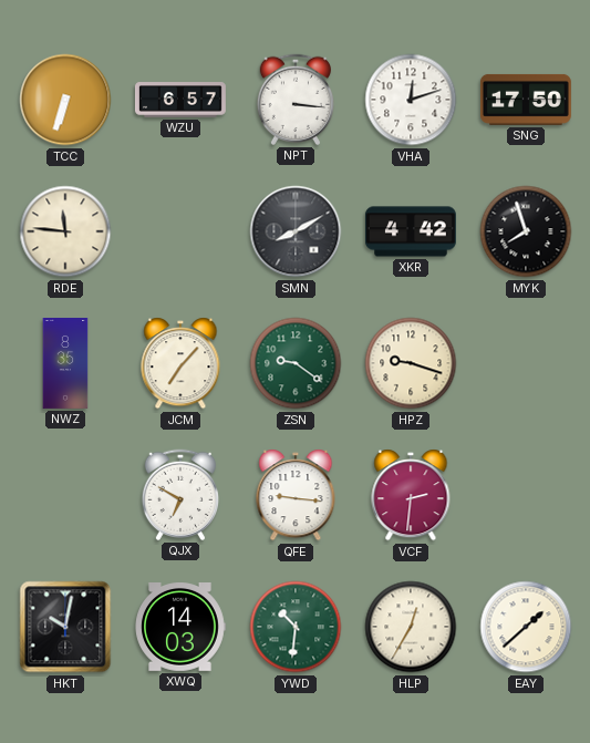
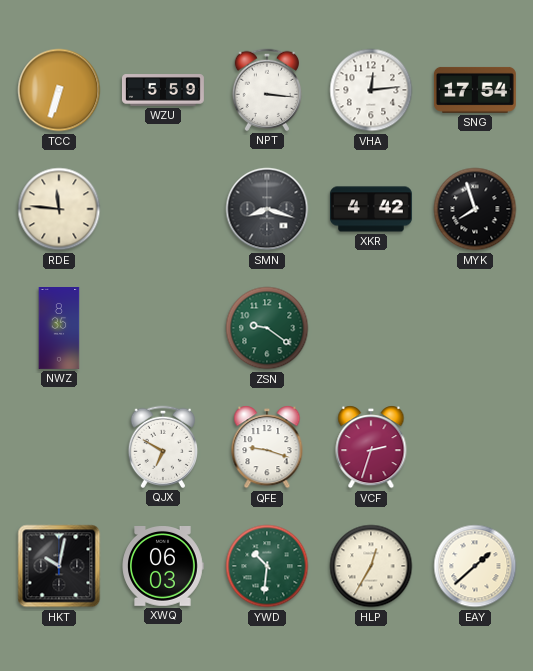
WZU: 6:57 -> 5:59
VHA: 12:12 -> 12:14
SNG: 17:50 -> 17:54
SMN: 8:10 -> 8:18
JCM: 7:07 -> none
HPZ: 9:18 -> none
QFE: 9:16 -> 9:18
VCF: 2:31 -> 2:33
XWQ: 14:03 -> 06:03
